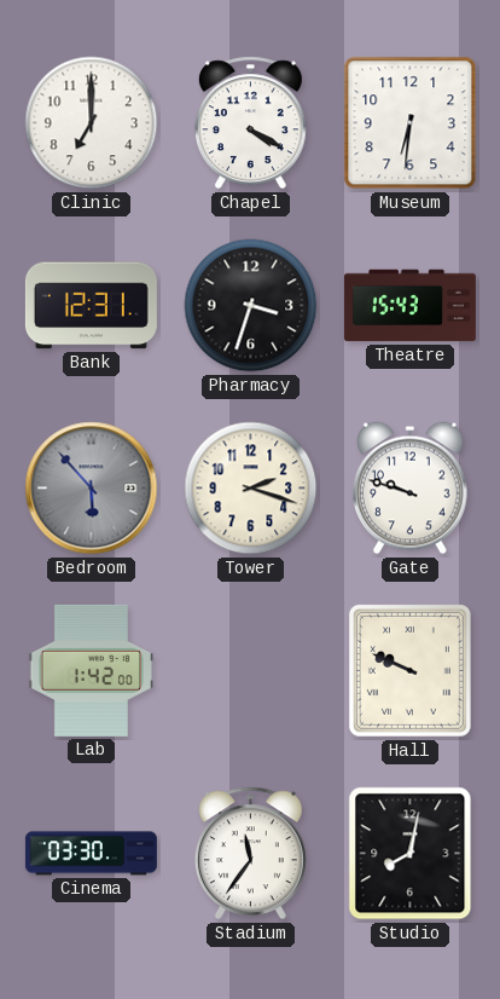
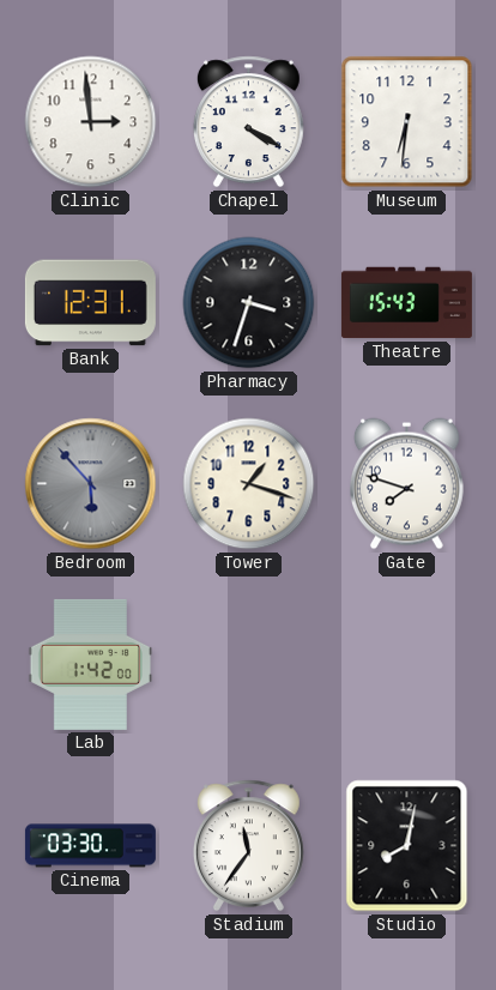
Clinic: 7:00 -> 2:59
Tower: 2:18 -> 1:18
Gate: 9:48 -> 7:48
Hall: 9:49 -> none
